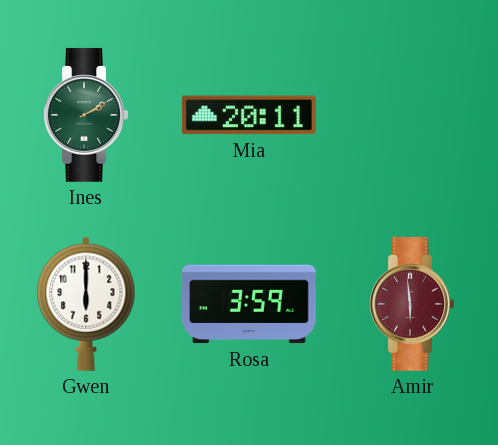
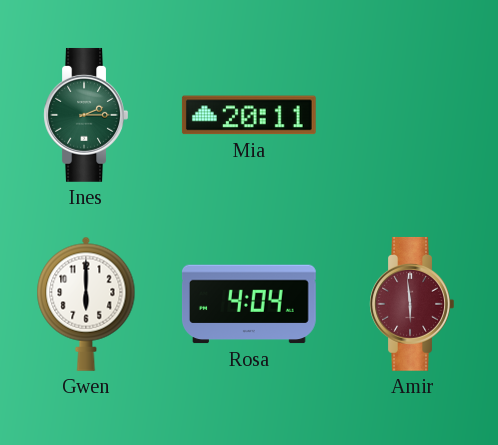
Ines: 2:10 -> 2:15
Rosa: 3:59 -> 4:04
